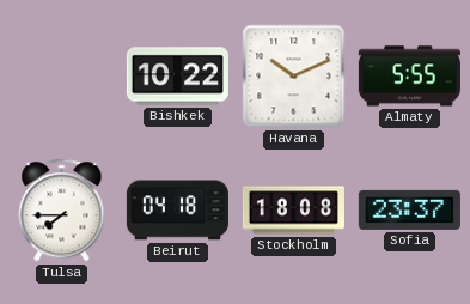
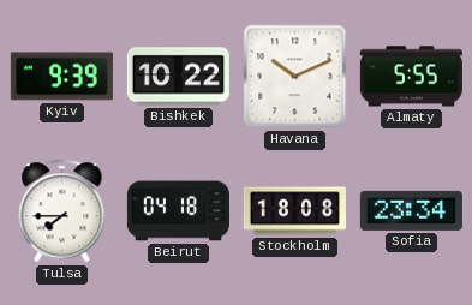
Kyiv: none -> 9:39
Sofia: 23:37 -> 23:34
